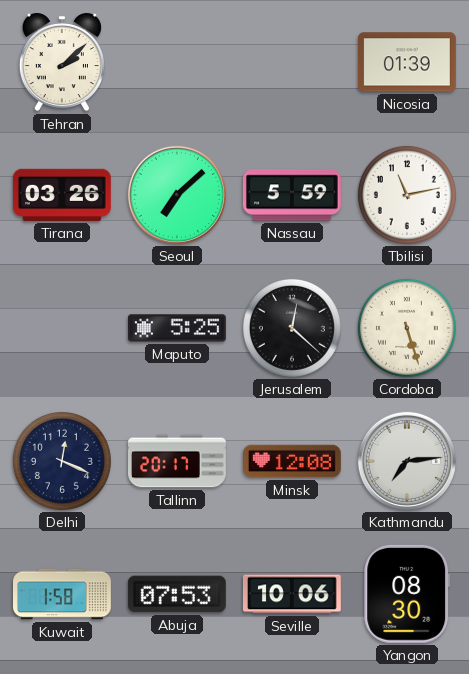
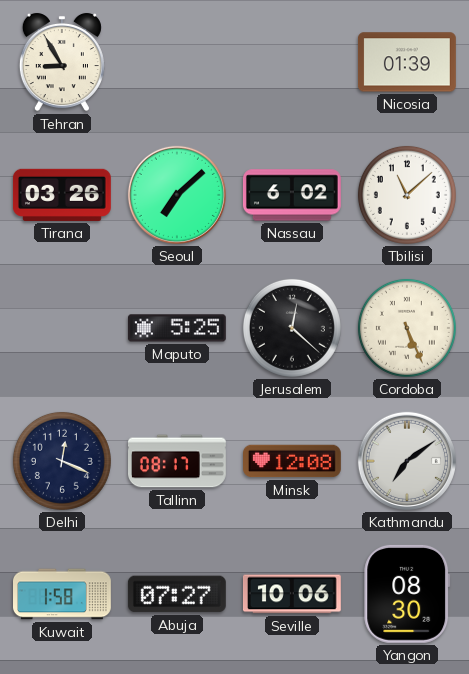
Tehran: 2:08 -> 8:55
Nassau: 5:59 -> 6:02
Tbilisi: 11:13 -> 11:08
Cordoba: 5:27 -> 5:26
Tallinn: 20:17 -> 08:17
Kathmandu: 7:14 -> 7:09
Abuja: 07:53 -> 07:27
